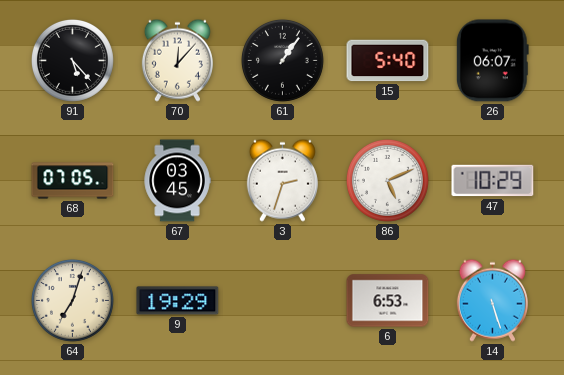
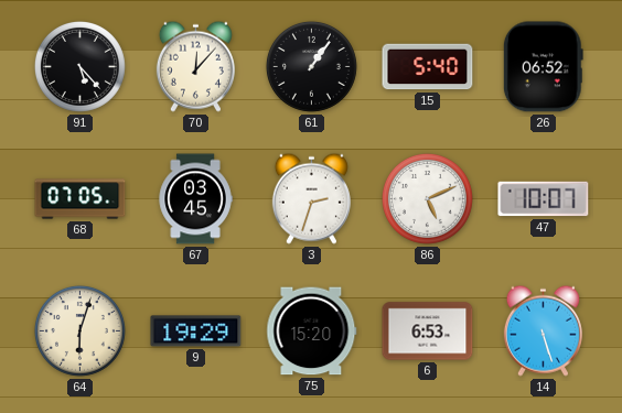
26: 06:07 -> 06:52
47: 10:29 -> 10:07
64: 7:03 -> 6:03
75: none -> 15:20
